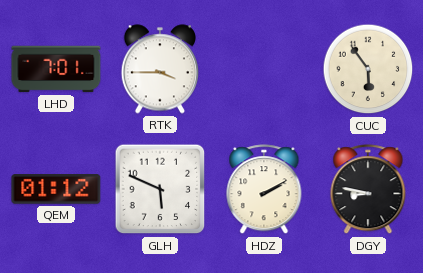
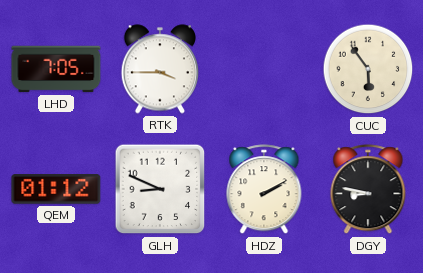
LHD: 7:01 -> 7:05
GLH: 5:49 -> 8:49
